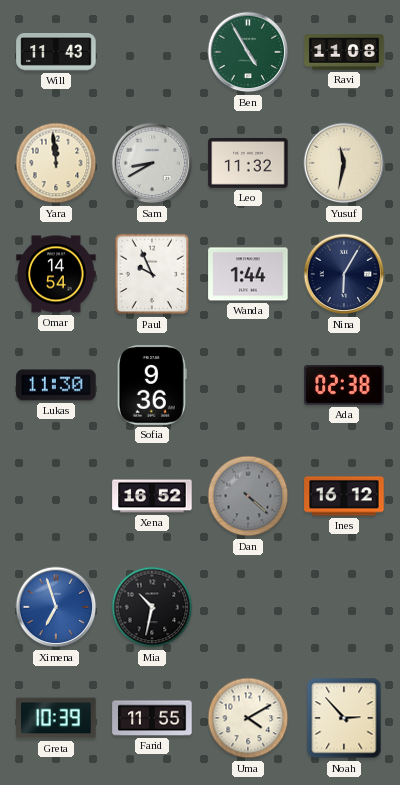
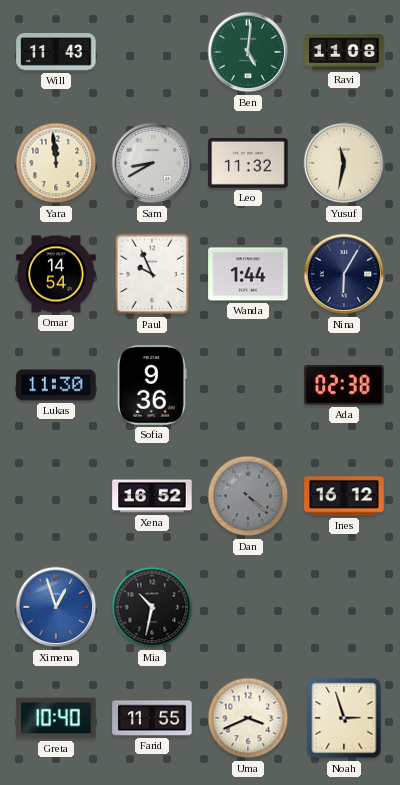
Ben: 4:55 -> 5:01
Ximena: 6:57 -> 12:57
Greta: 10:39 -> 10:40
Uma: 4:10 -> 3:41
Noah: 2:53 -> 2:57
